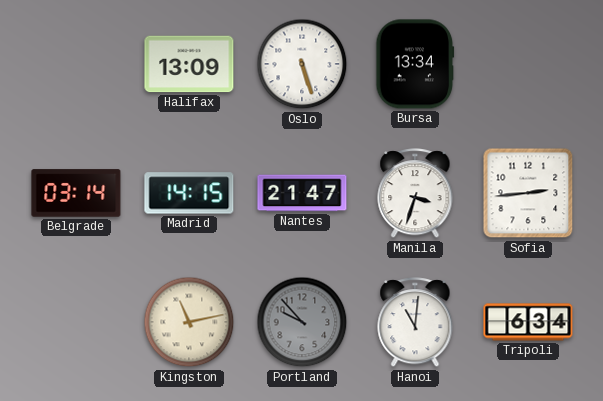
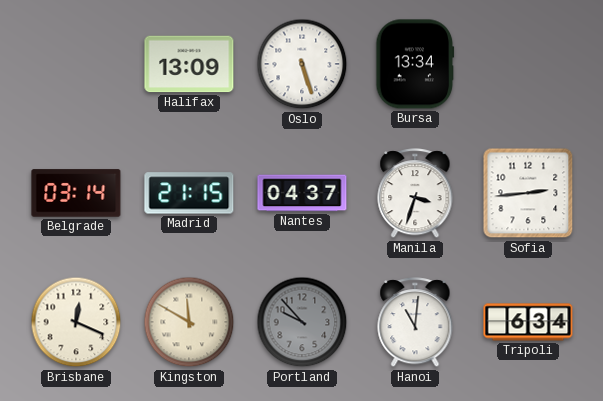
Madrid: 14:15 -> 21:15
Nantes: 21:47 -> 04:37
Brisbane: none -> 12:19
Kingston: 11:13 -> 11:50
